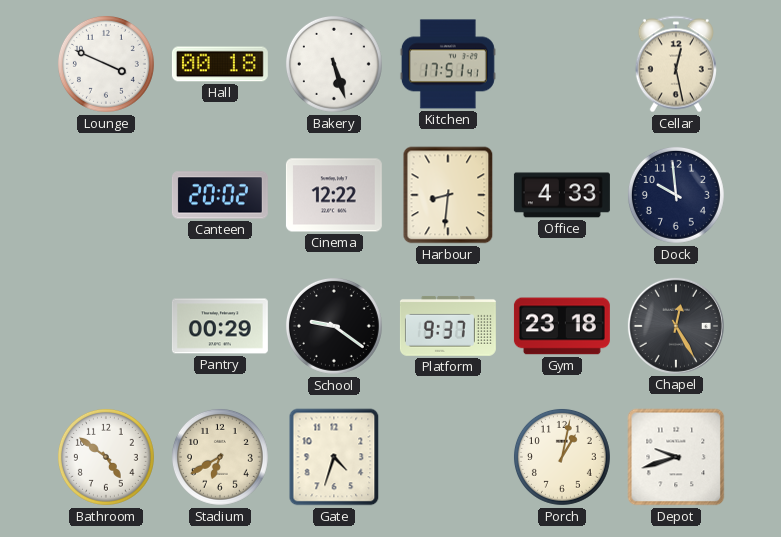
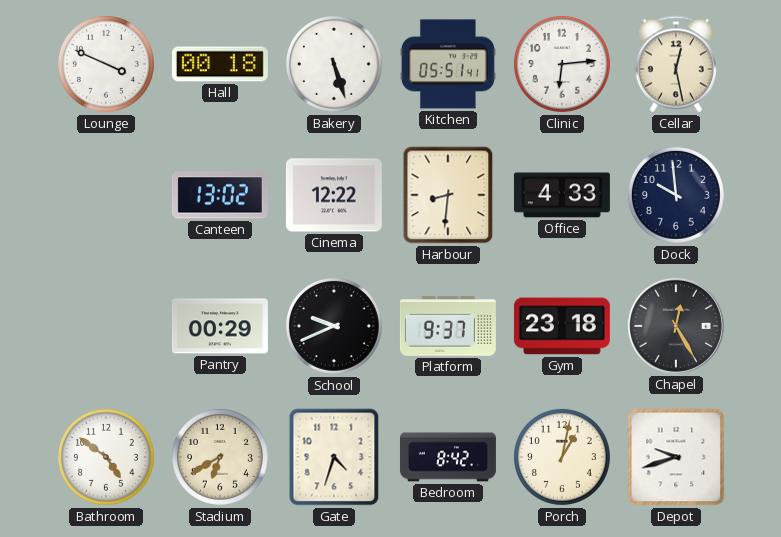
Kitchen: 17:51 -> 05:51
Clinic: none -> 6:14
Canteen: 20:02 -> 13:02
School: 9:21 -> 9:41
Bedroom: none -> 8:42
